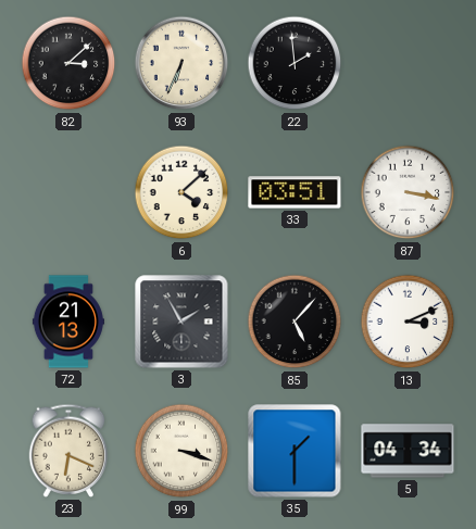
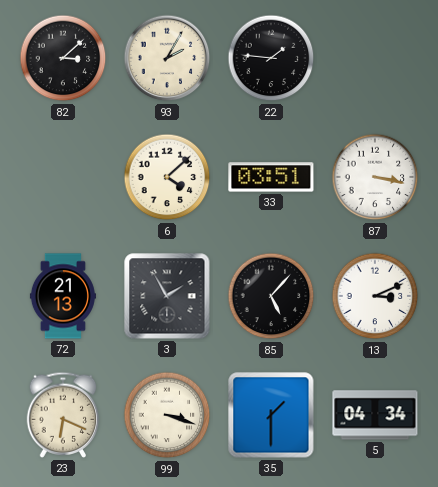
93: 6:34 -> 2:05
22: 1:59 -> 1:46
